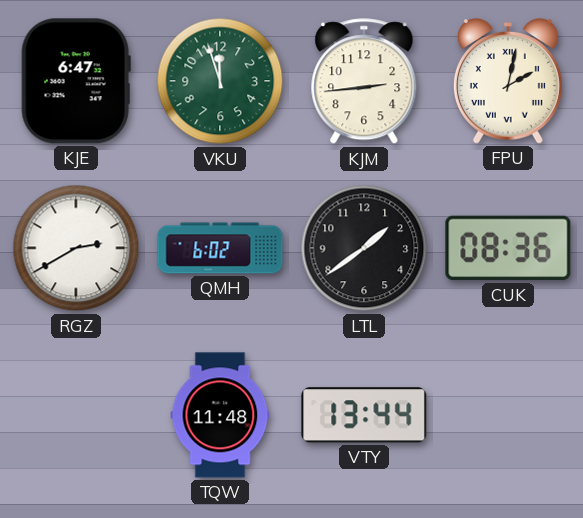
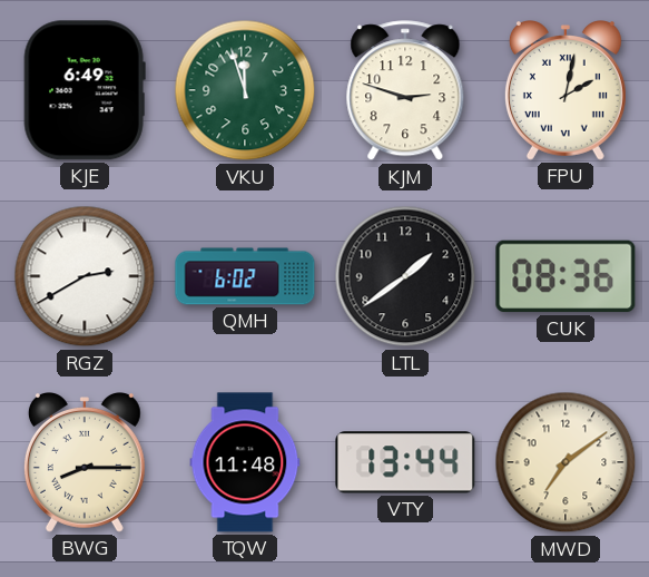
KJE: 6:47 -> 6:49
KJM: 2:44 -> 2:48
BWG: none -> 8:15
MWD: none -> 7:09
